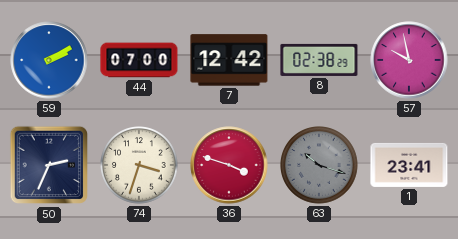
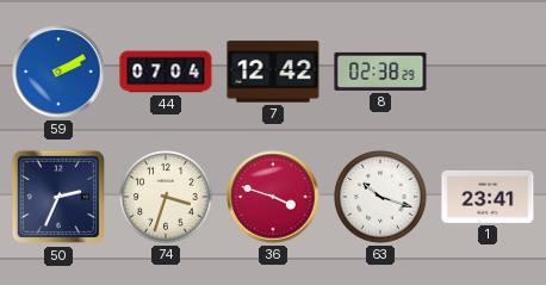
44: 07:00 -> 07:04
57: 9:58 -> none
63 dial: grey -> white
